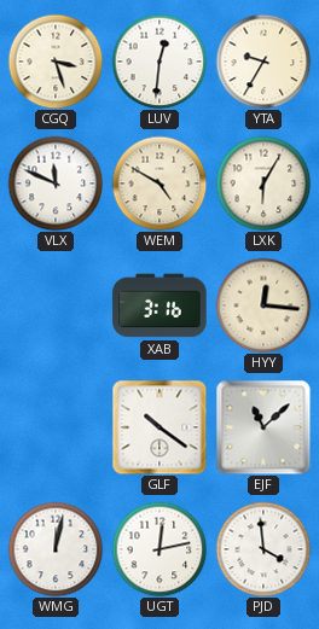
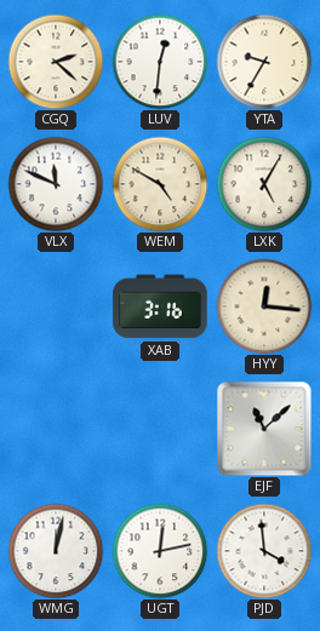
CGQ: 3:27 -> 2:22
LXK: 6:05 -> 5:05
GLF: 10:21 -> none
